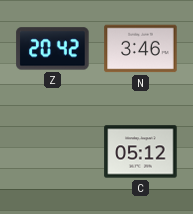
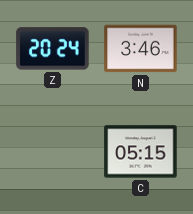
Z: 20:42 -> 20:24
C: 05:12 -> 05:15
